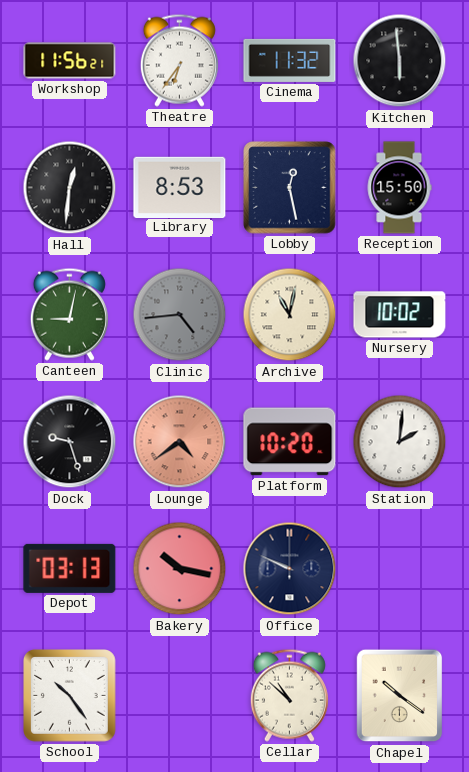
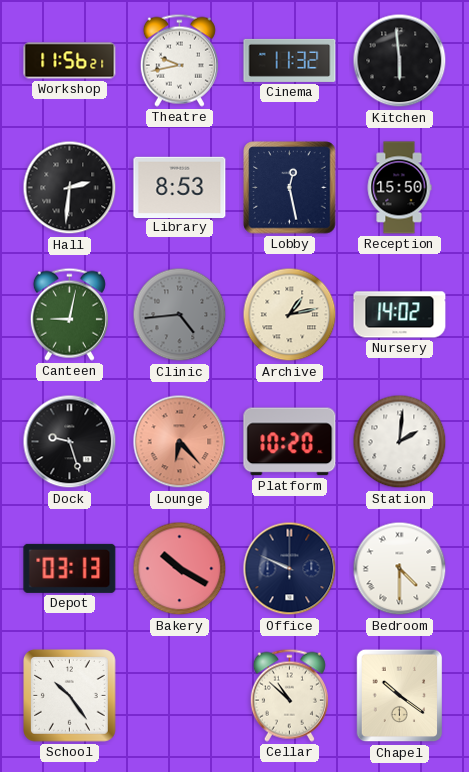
Theatre: 6:36 -> 9:43
Hall: 12:31 -> 2:31
Archive: 11:02 -> 1:13
Nursery: 10:02 -> 14:02
Lounge: 4:39 -> 6:23
Bakery: 10:17 -> 10:20
Bedroom: none -> 4:30
